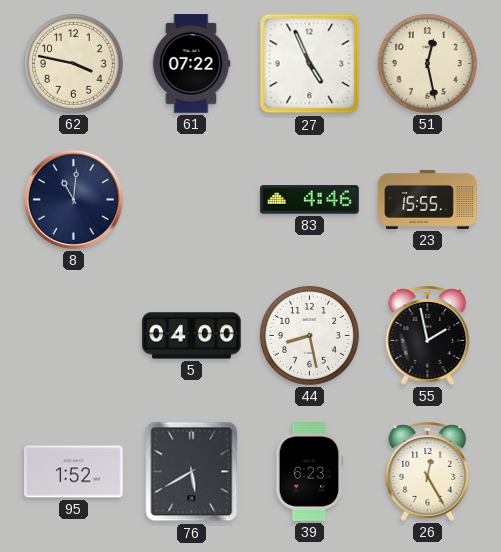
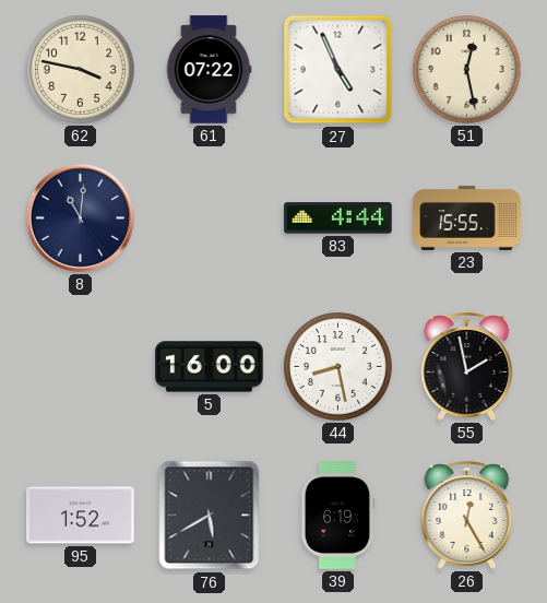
83: 4:46 -> 4:44
5: 04:00 -> 16:00
39: 6:23 -> 6:19
